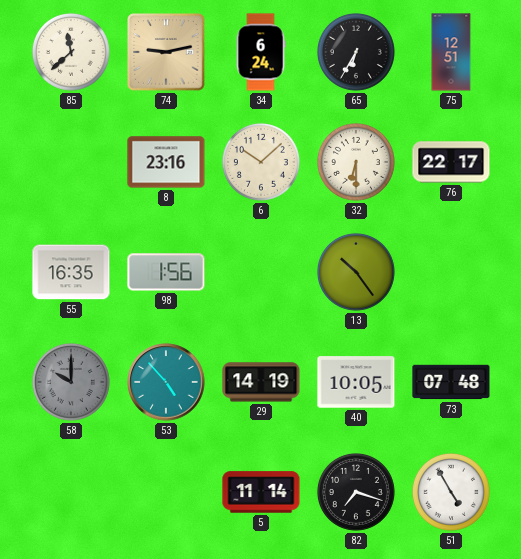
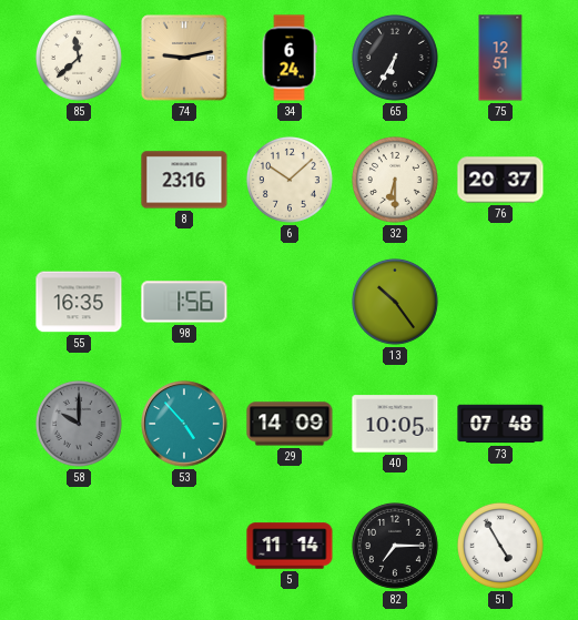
76: 22:17 -> 20:37
29: 14:19 -> 14:09
82: 7:18 -> 7:15
